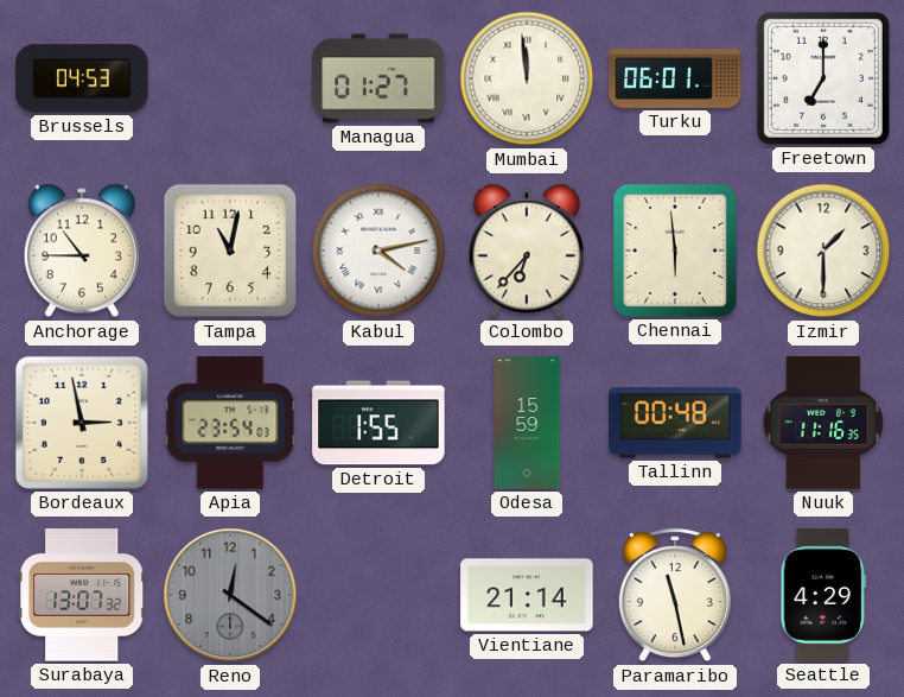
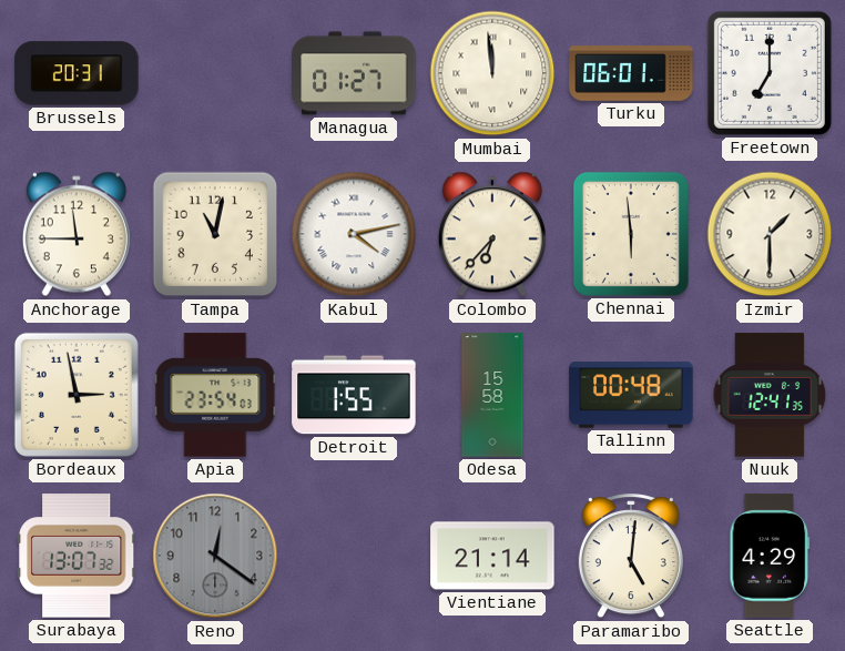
Brussels: 04:53 -> 20:31
Anchorage: 10:45 -> 11:45
Odesa: 15:59 -> 15:58
Nuuk: 11:16 -> 12:41
Paramaribo: 11:28 -> 5:01
